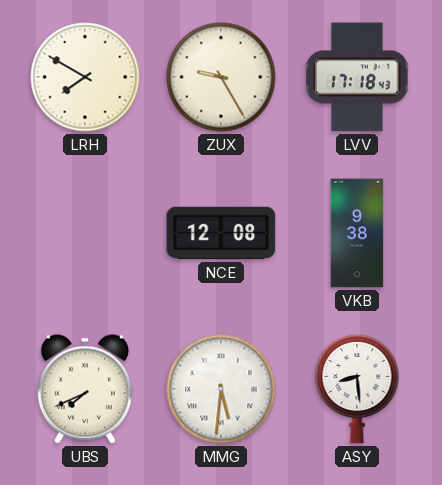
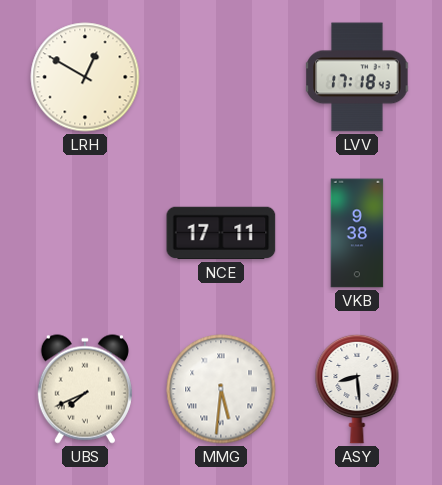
LRH: 7:50 -> 12:50
ZUX: 9:25 -> none
NCE: 12:08 -> 17:11
